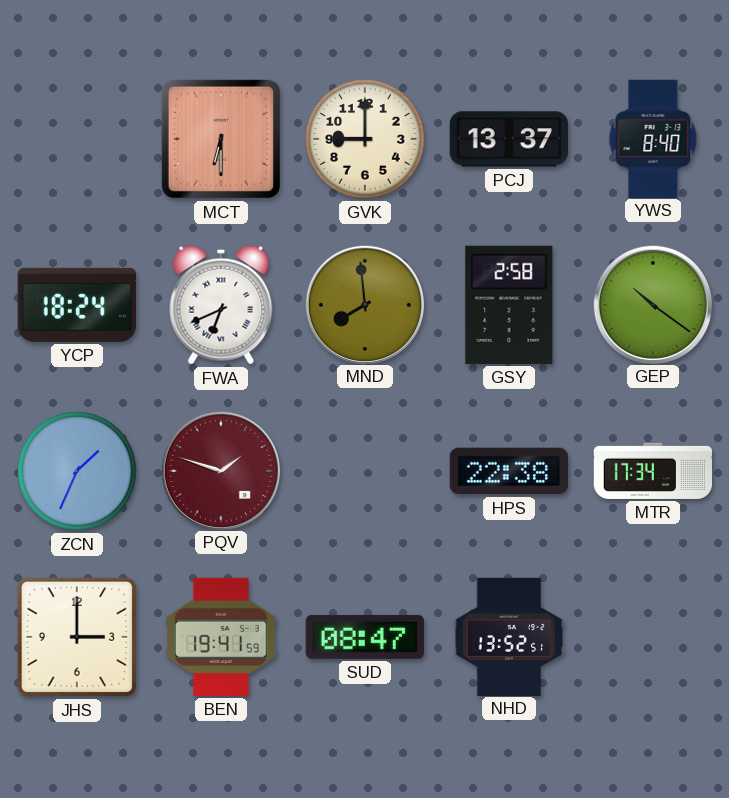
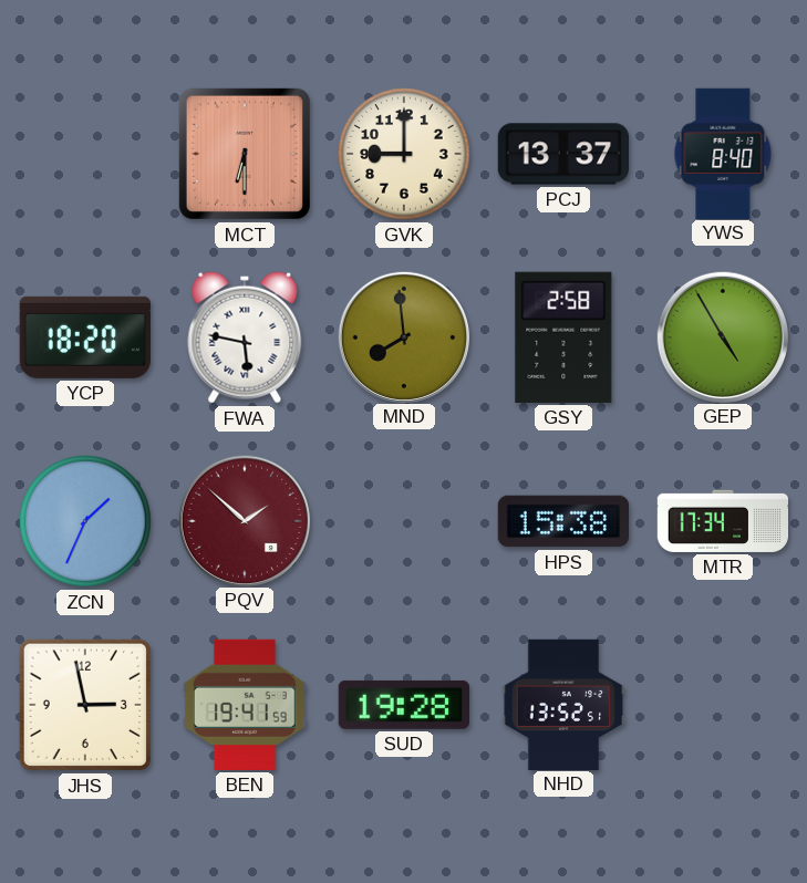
YCP: 18:24 -> 18:20
FWA: 6:41 -> 5:47
GEP: 10:21 -> 4:55
PQV: 1:48 -> 1:52
HPS: 22:38 -> 15:38
JHS: 3:00 -> 2:58
SUD: 08:47 -> 19:28
